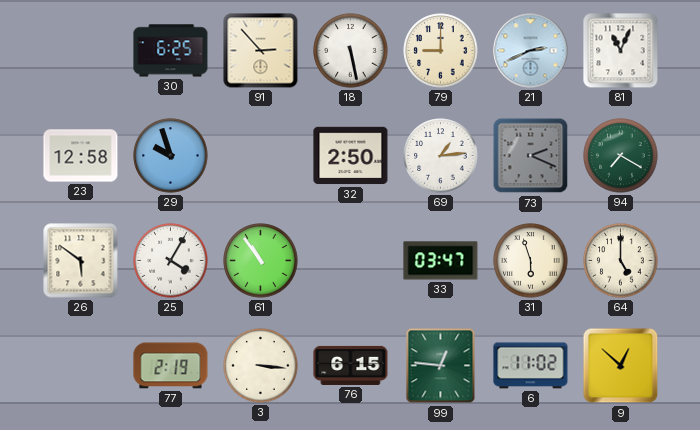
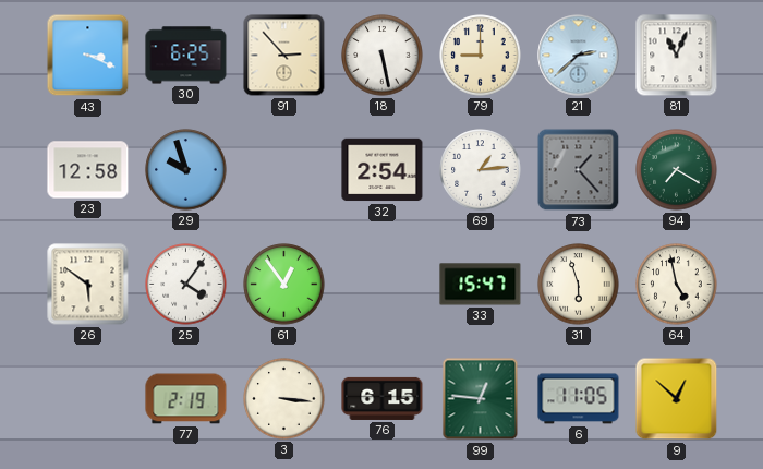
43: none -> 3:19
21: 2:41 -> 2:38
32: 2:50 -> 2:54
73: 2:19 -> 1:23
25: 4:05 -> 4:06
61: 10:54 -> 12:54
33: 03:47 -> 15:47
64: 5:00 -> 4:58
6: 11:02 -> 11:05
